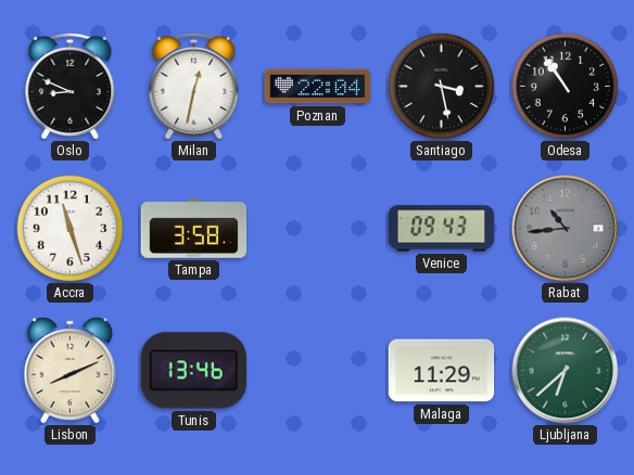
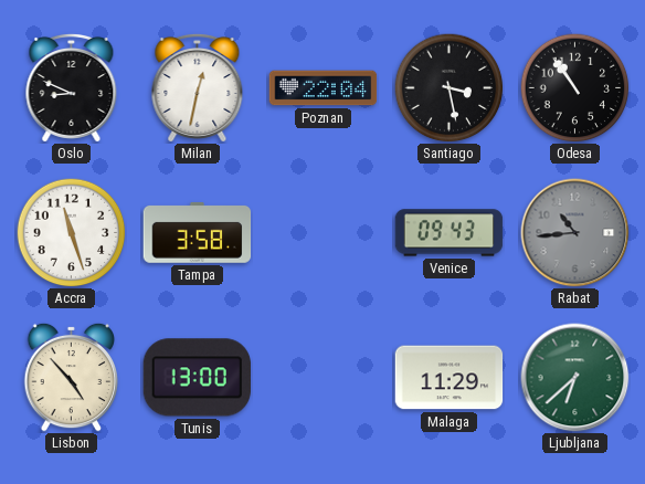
Lisbon: 8:11 -> 4:53
Tunis: 13:46 -> 13:00
